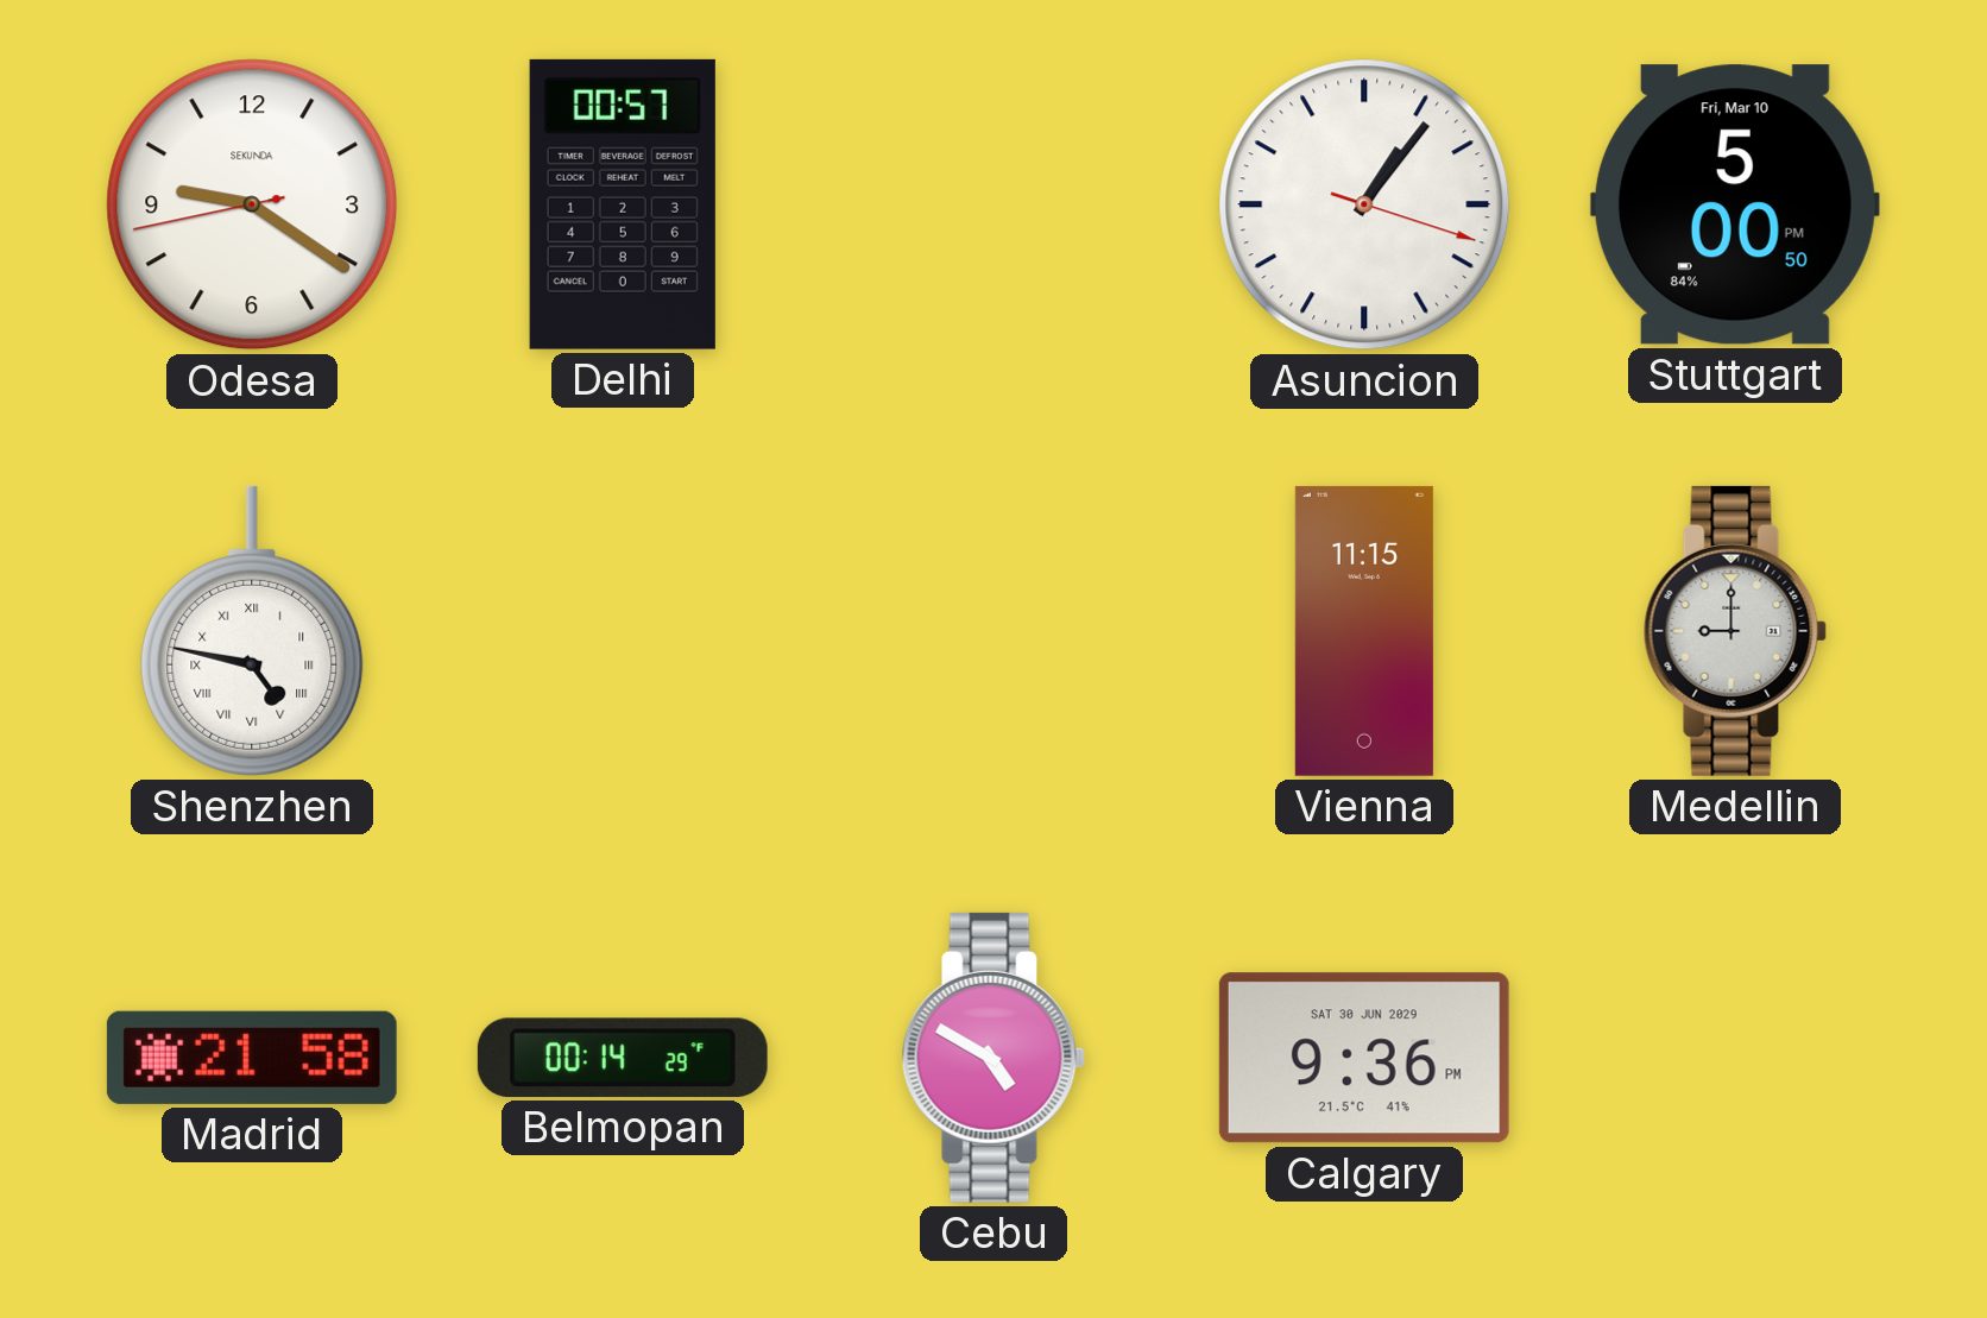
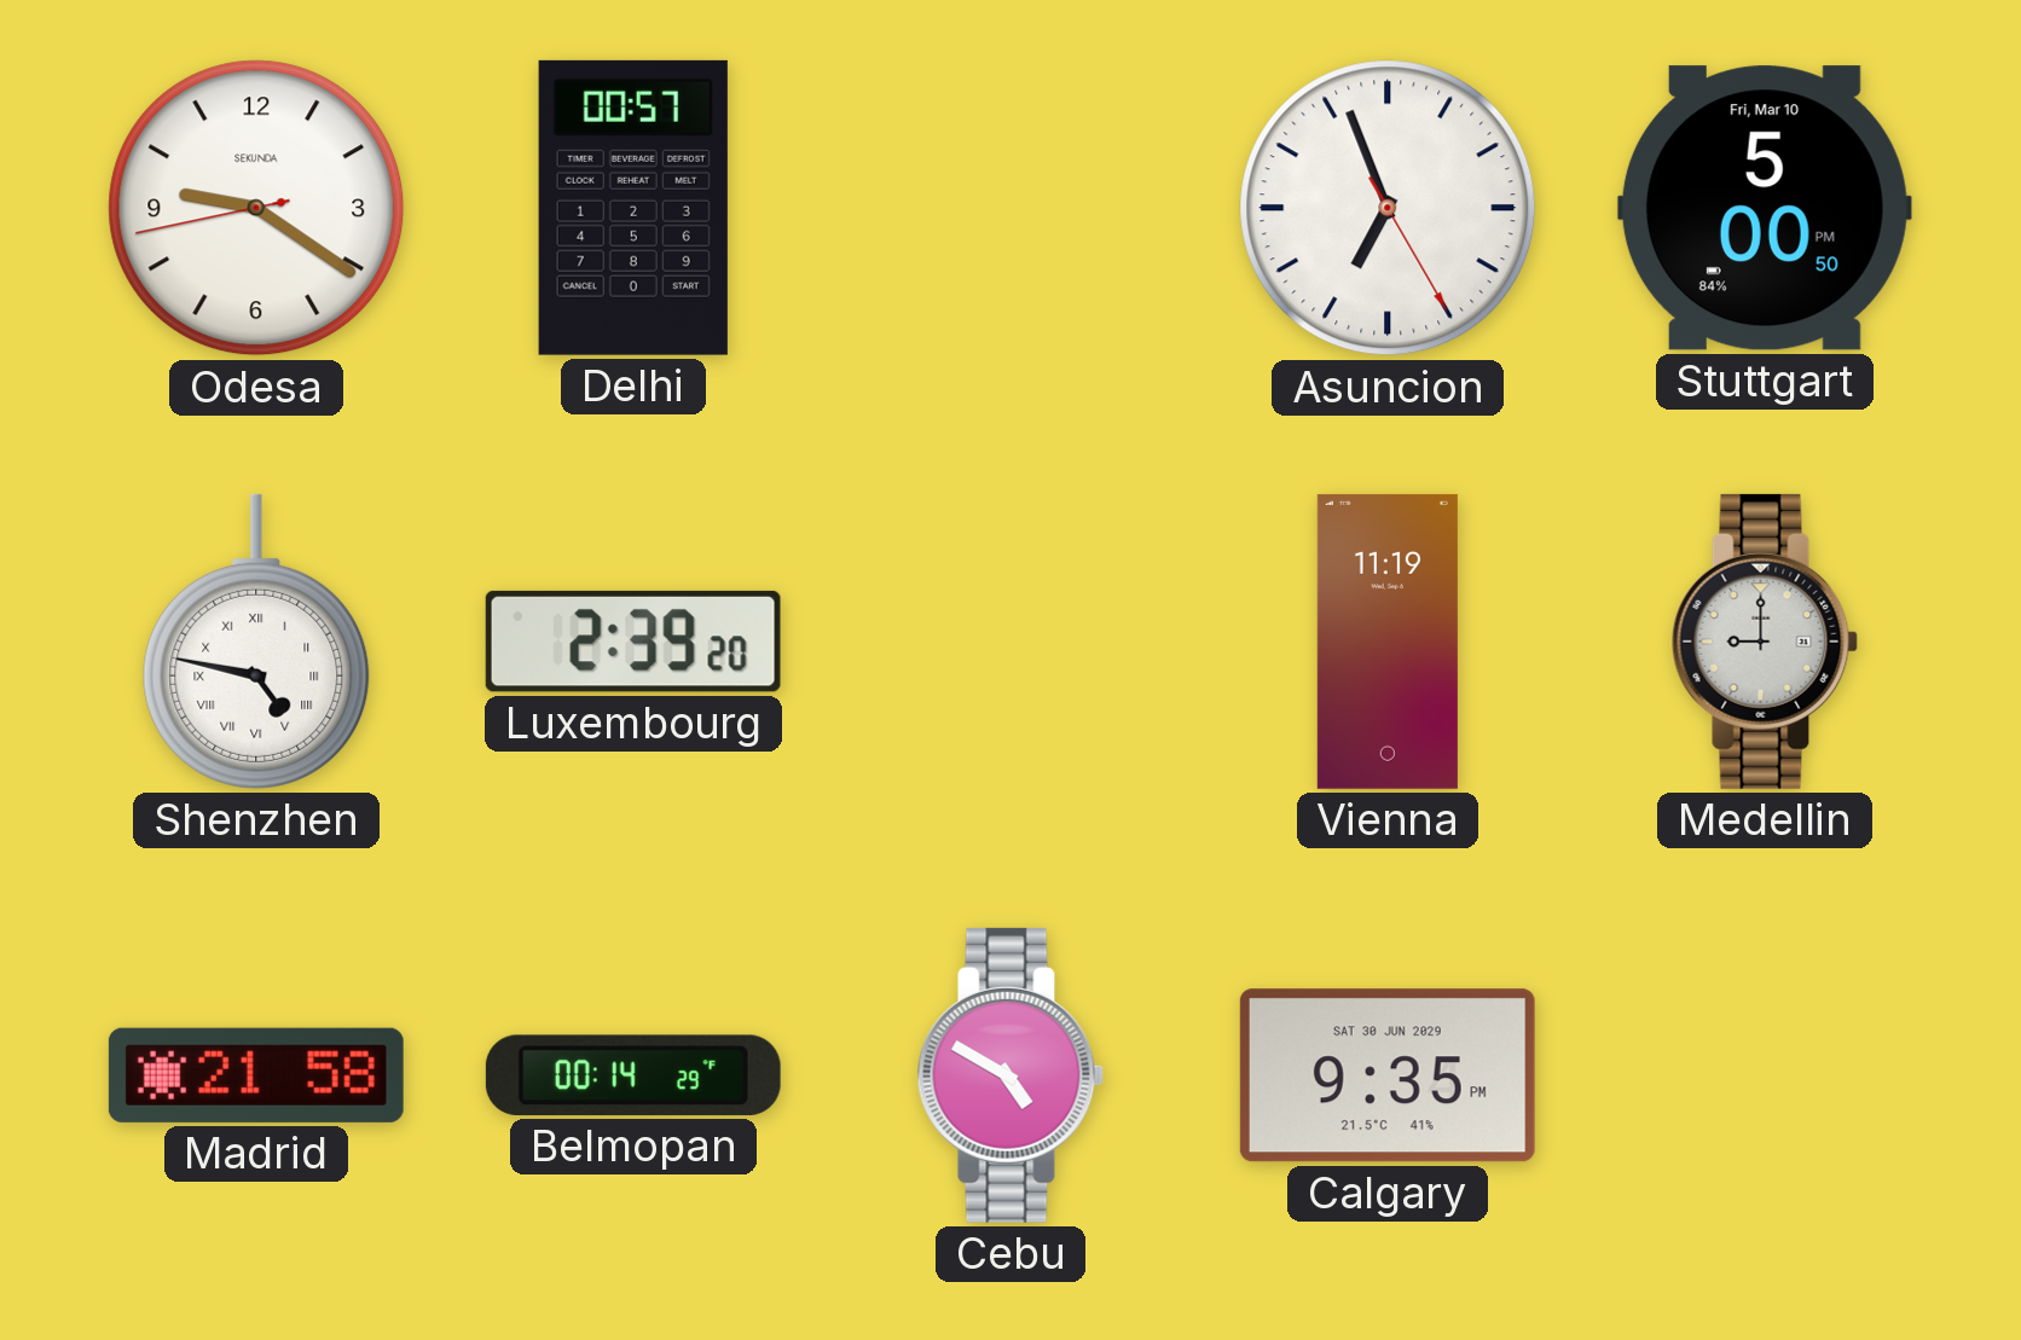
Asuncion: 1:06 -> 6:56
Luxembourg: none -> 2:39
Vienna: 11:15 -> 11:19
Calgary: 9:36 -> 9:35
